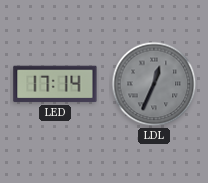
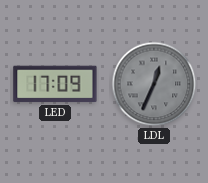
LED: 17:14 -> 17:09
